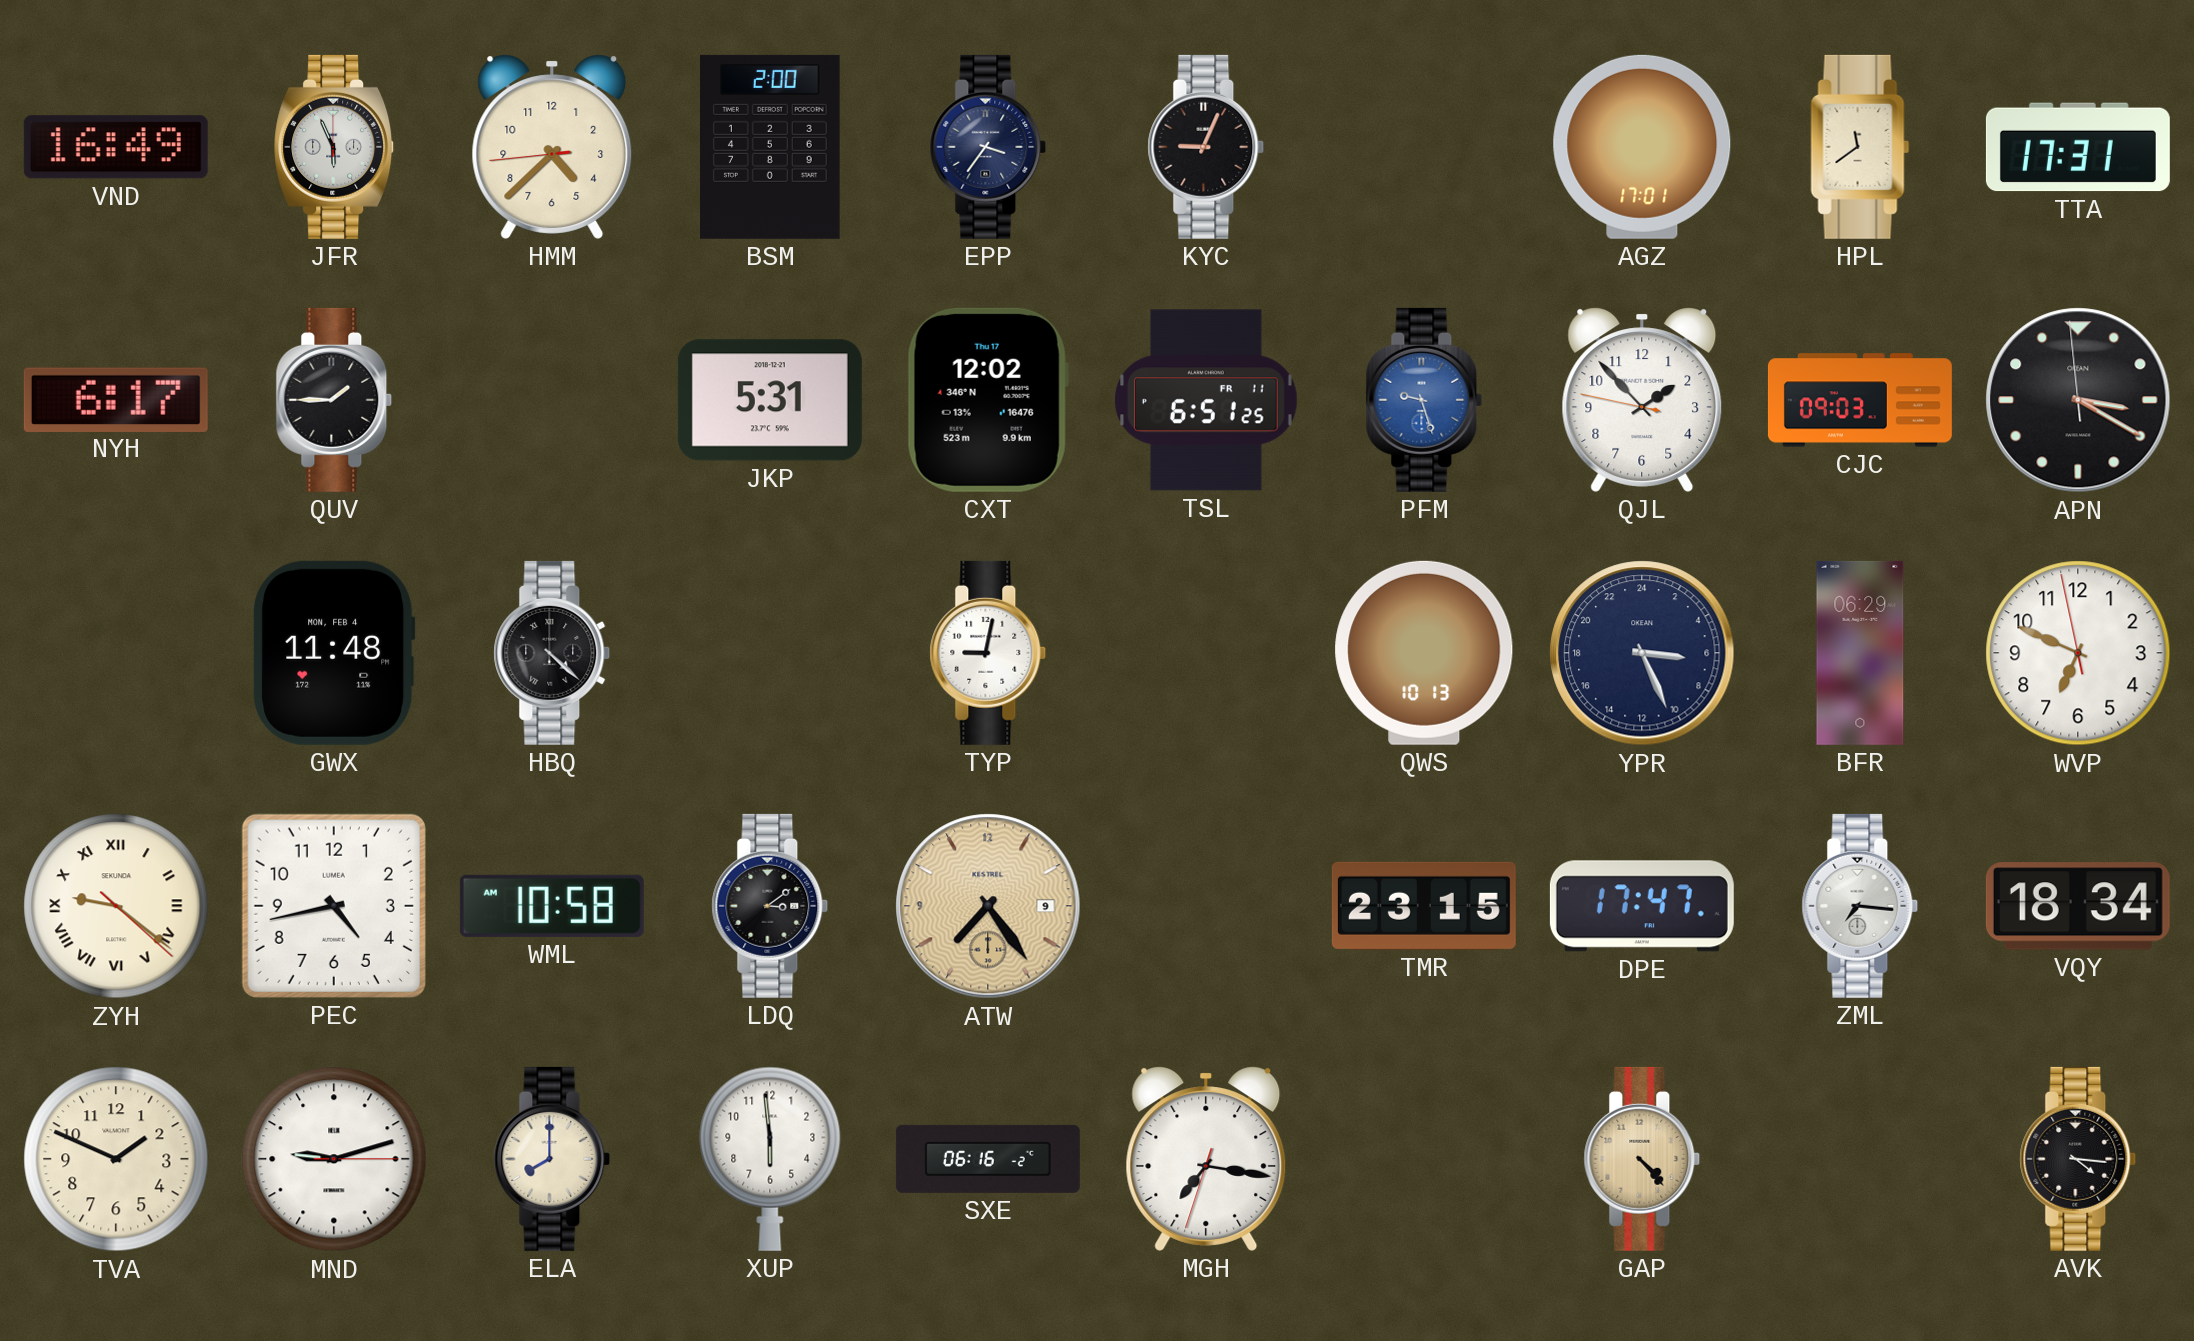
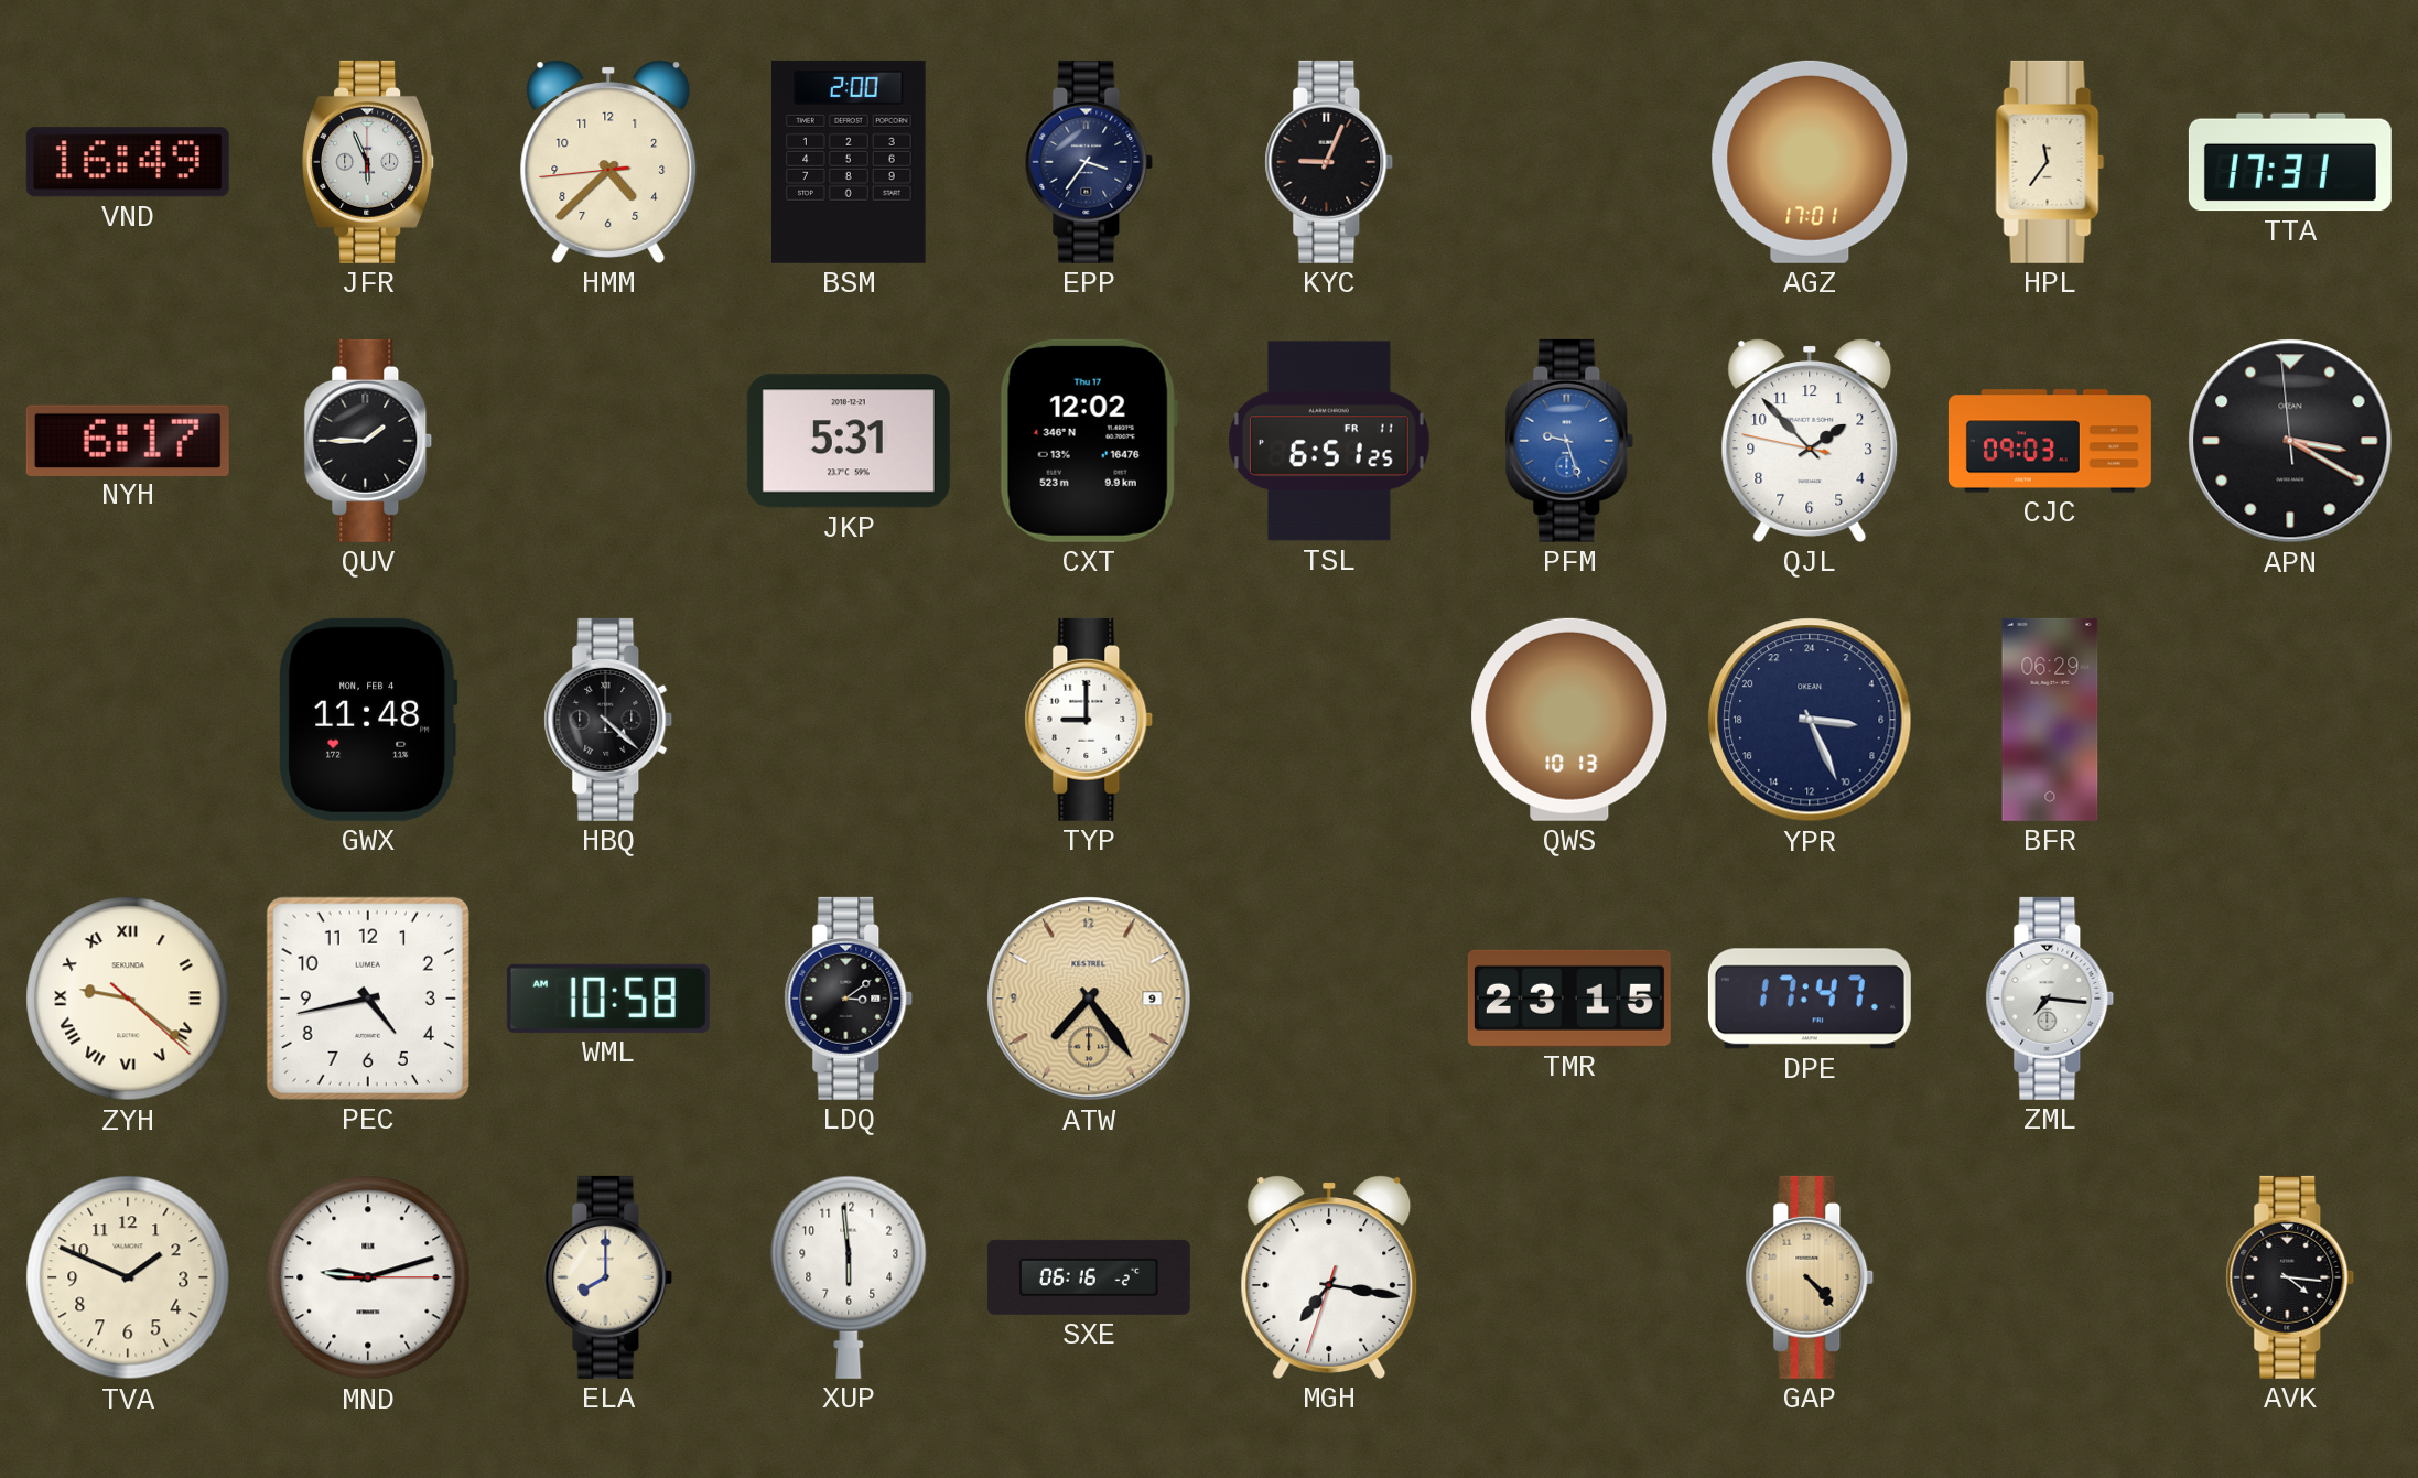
HPL: 11:39 -> 11:36
TYP: 9:02 -> 9:00
WVP: 6:48 -> none
VQY: 18:34 -> none
